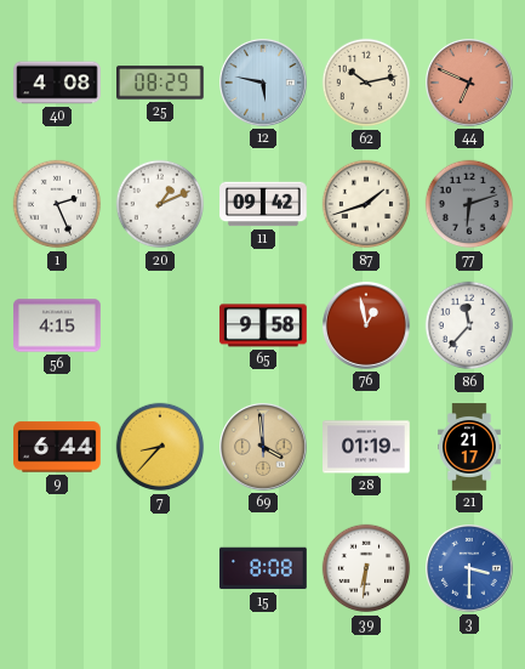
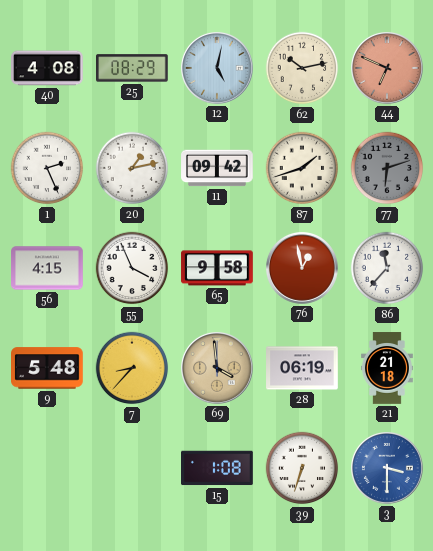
12: 5:47 -> 5:02
20: 1:11 -> 1:13
55: none -> 3:56
9: 6:44 -> 5:48
28: 01:19 -> 06:19
21: 21:17 -> 21:18
15: 8:08 -> 1:08
39: 6:31 -> 6:33
